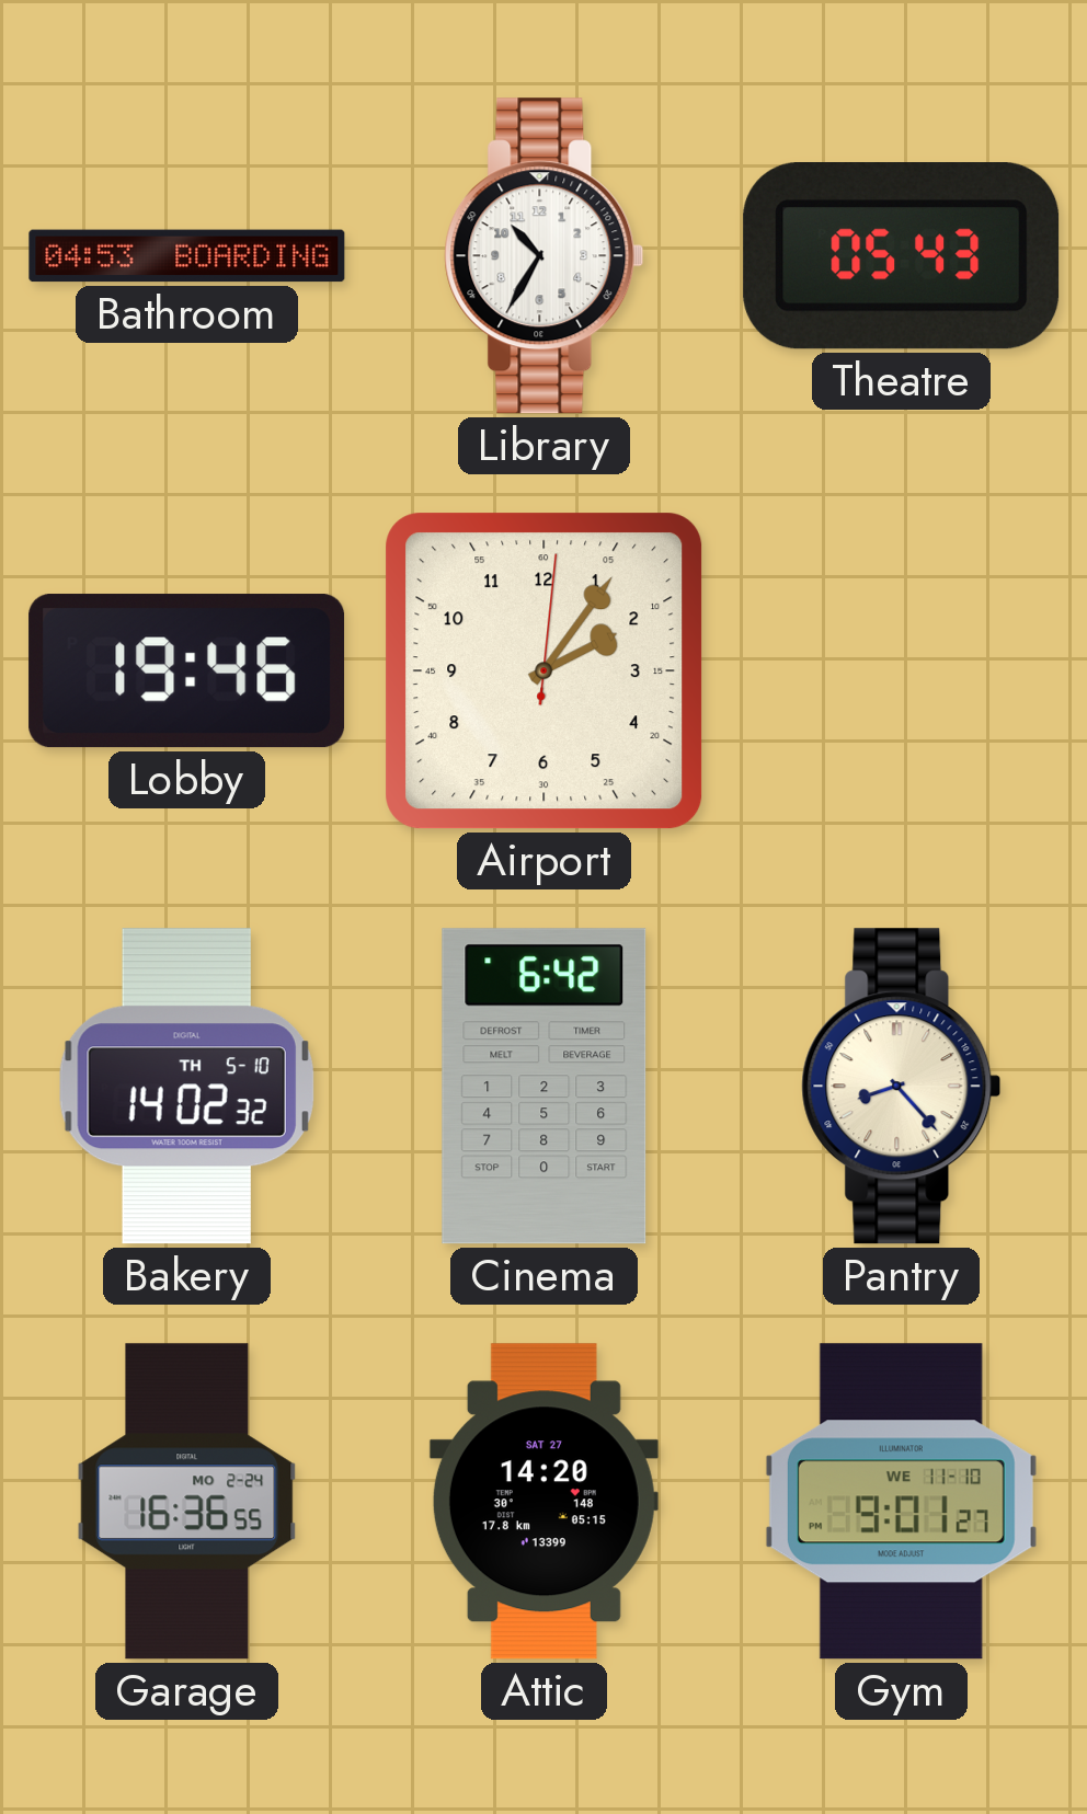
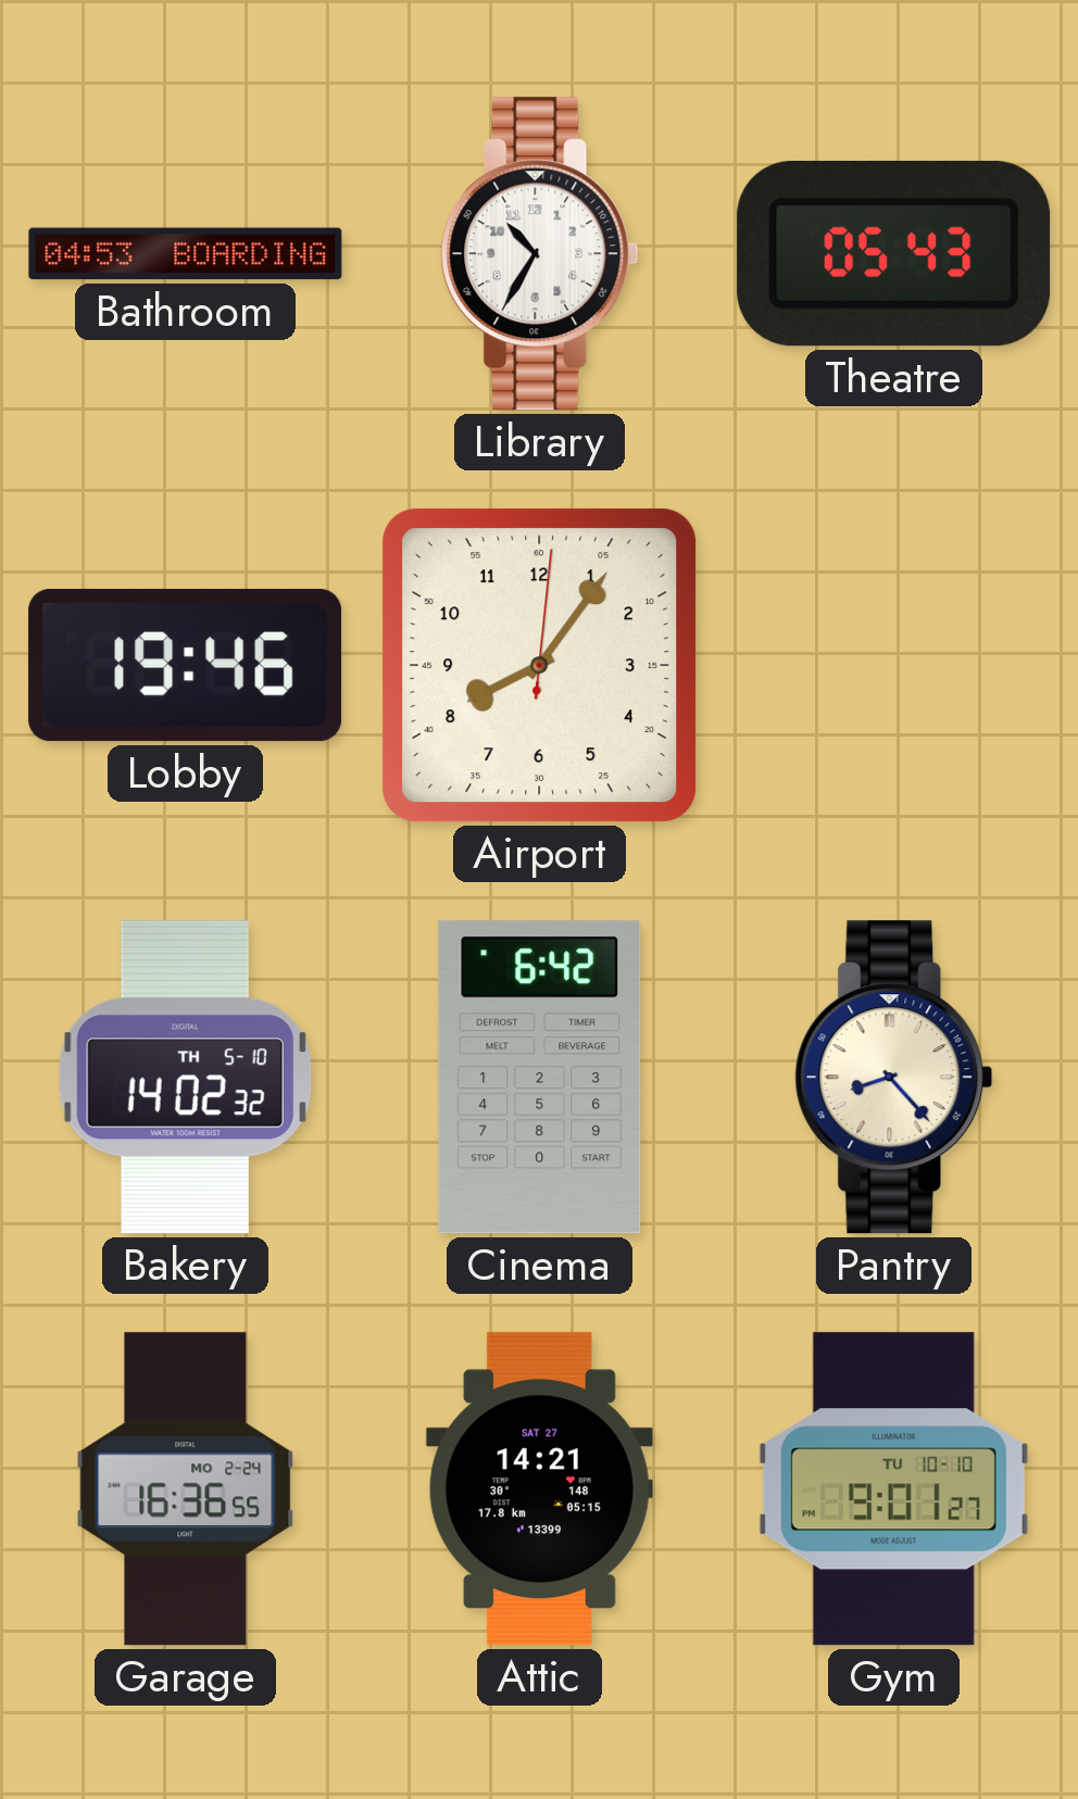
Airport: 2:06 -> 8:06
Attic: 14:20 -> 14:21
Gym date: WE 11-10 -> TU 10-10
